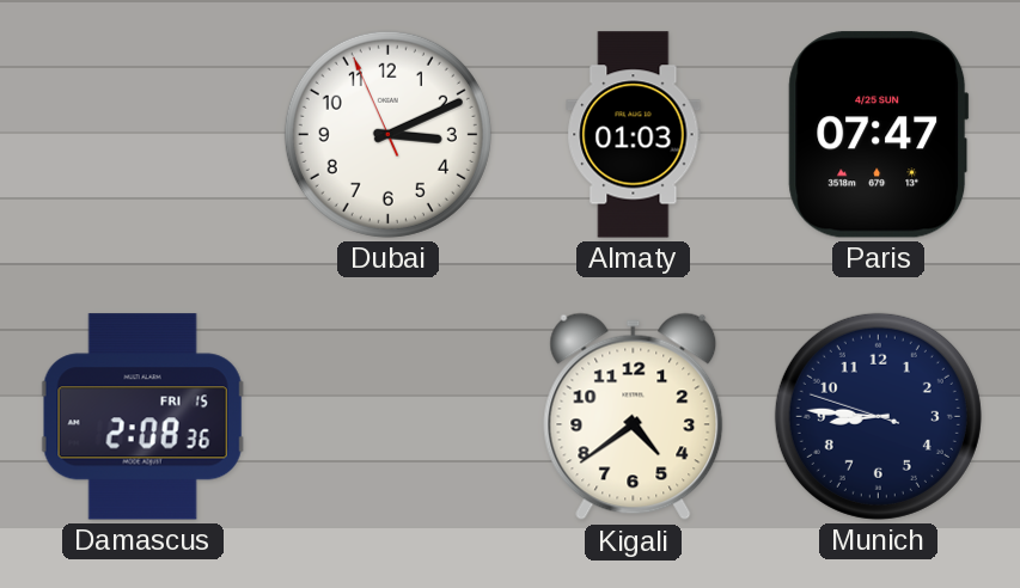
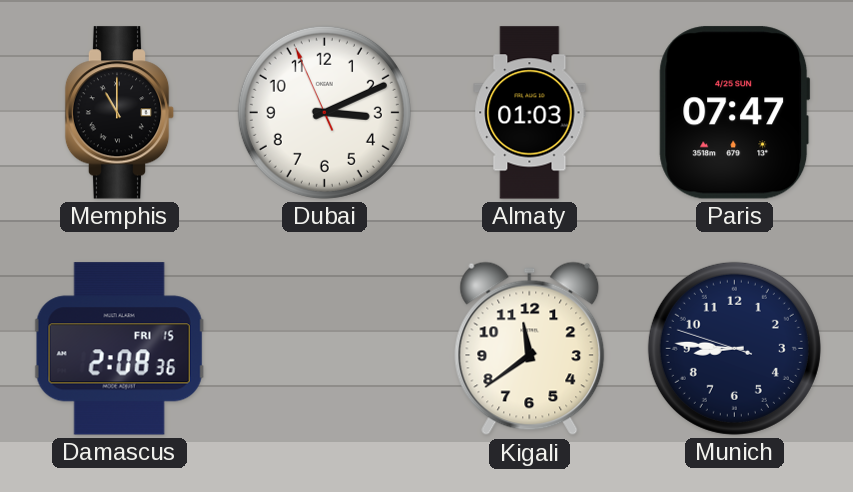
Memphis: none -> 11:00
Kigali: 4:39 -> 11:39
